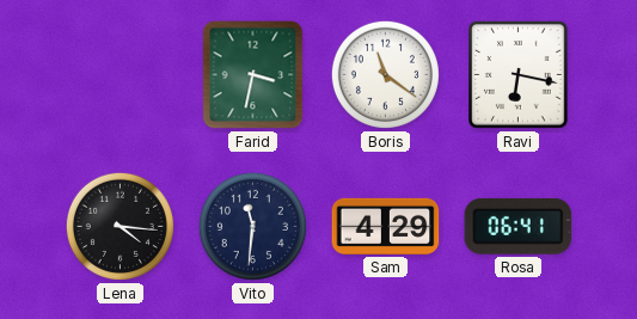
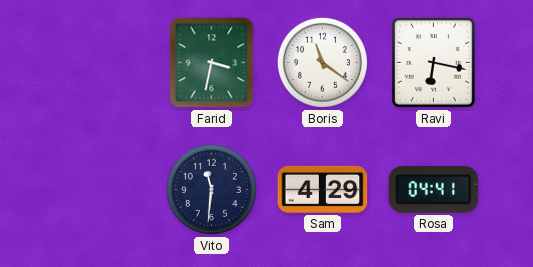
Lena: 4:16 -> none
Rosa: 06:41 -> 04:41
